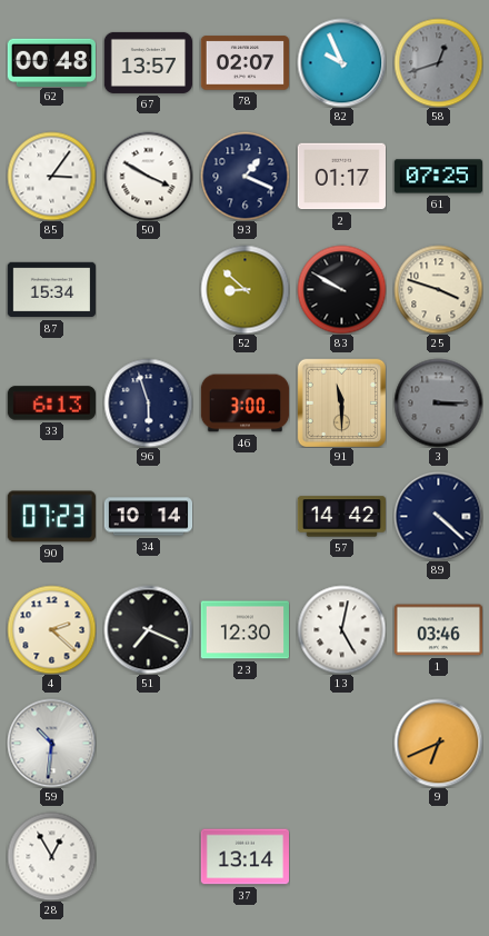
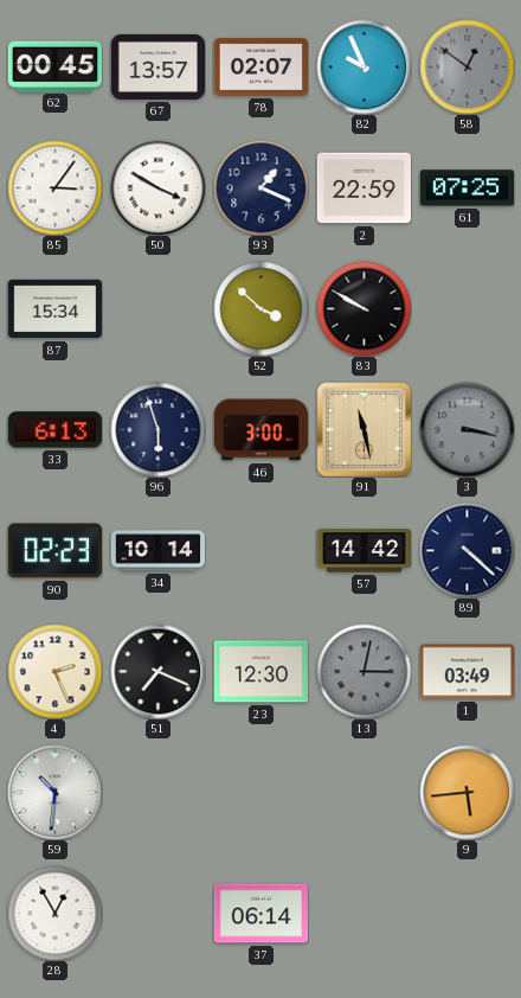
62: 00:48 -> 00:45
58: 12:42 -> 12:51
2: 01:17 -> 22:59
52: 8:52 -> 3:52
25: 3:48 -> none
91: 11:30 -> 11:28
3: 3:15 -> 3:17
90: 07:23 -> 02:23
4: 2:22 -> 2:26
13: 5:02 -> 3:02
13 dial: white -> grey
1: 03:46 -> 03:49
9: 6:41 -> 5:44
37: 13:14 -> 06:14
